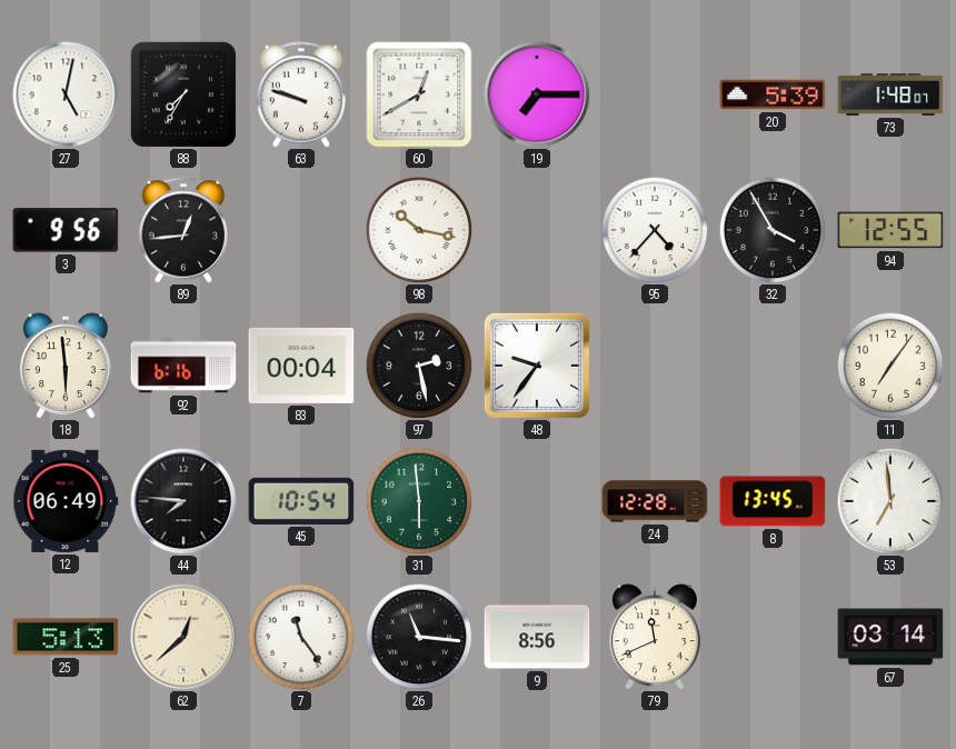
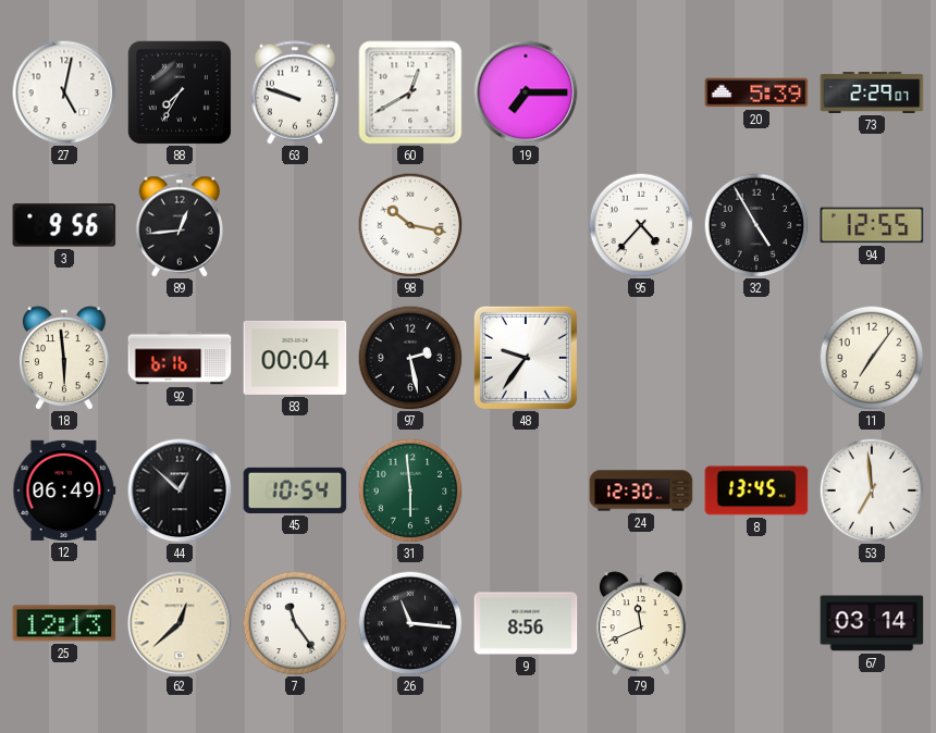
73: 1:48 -> 2:29
32: 3:55 -> 4:55
44: 7:46 -> 12:52
24: 12:28 -> 12:30
25: 5:13 -> 12:13
